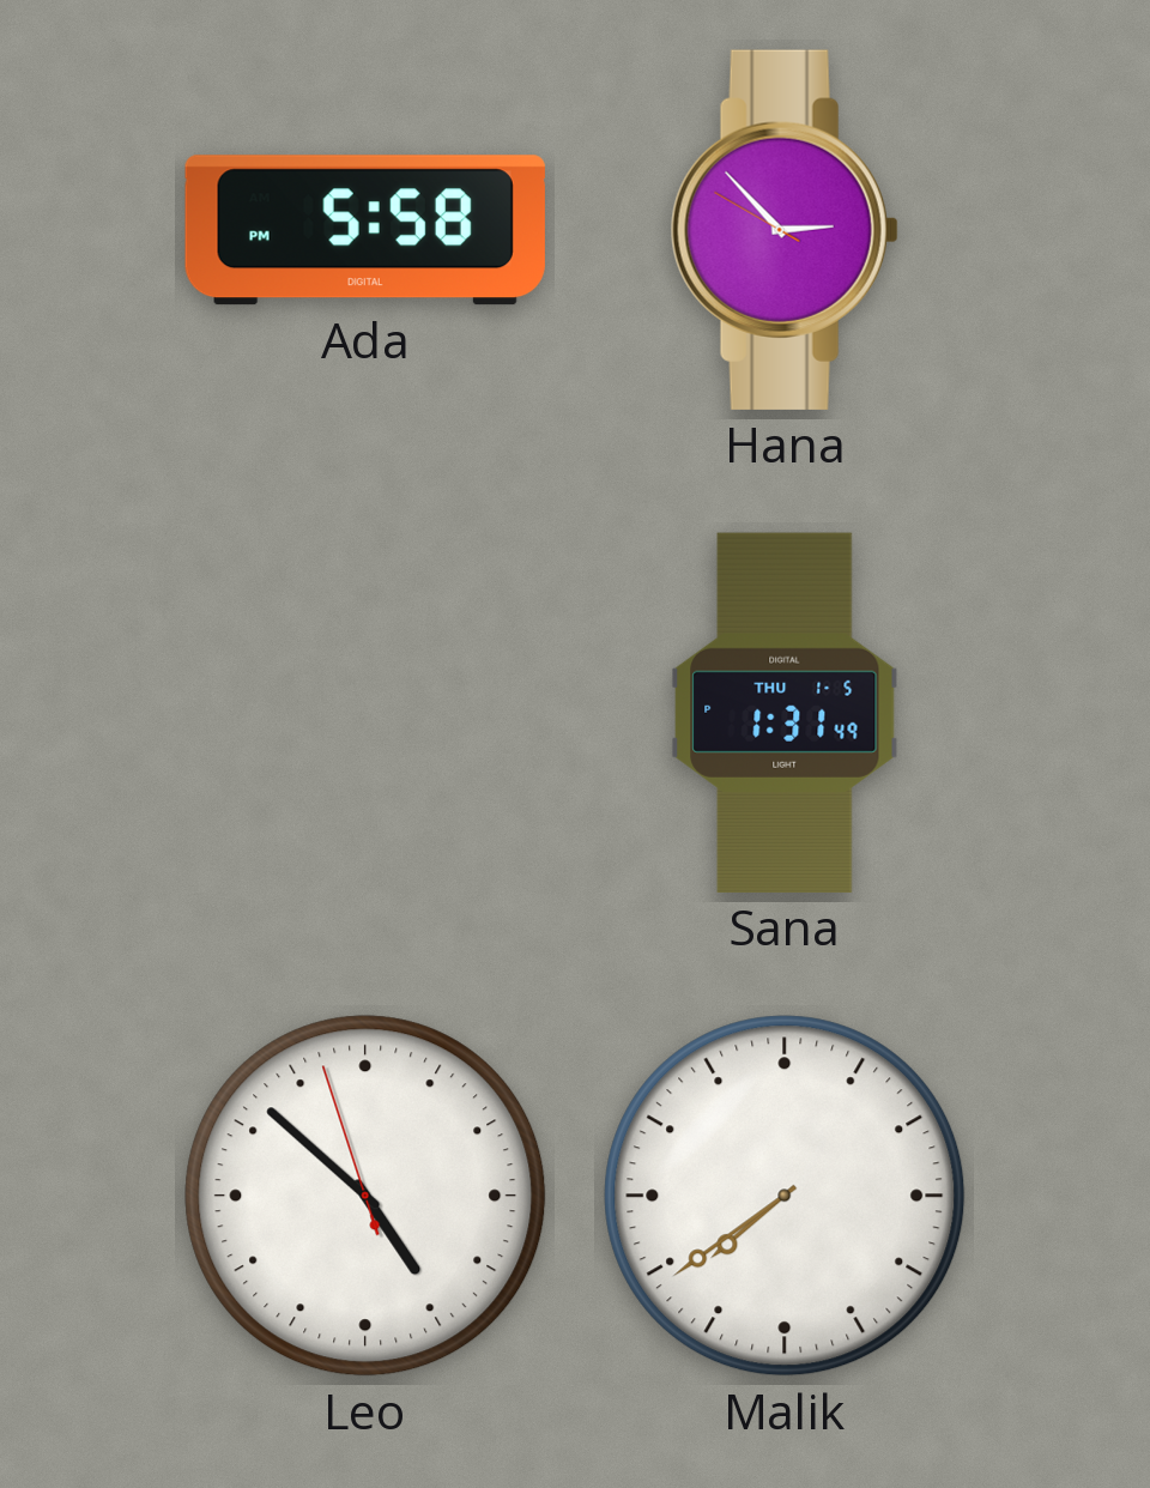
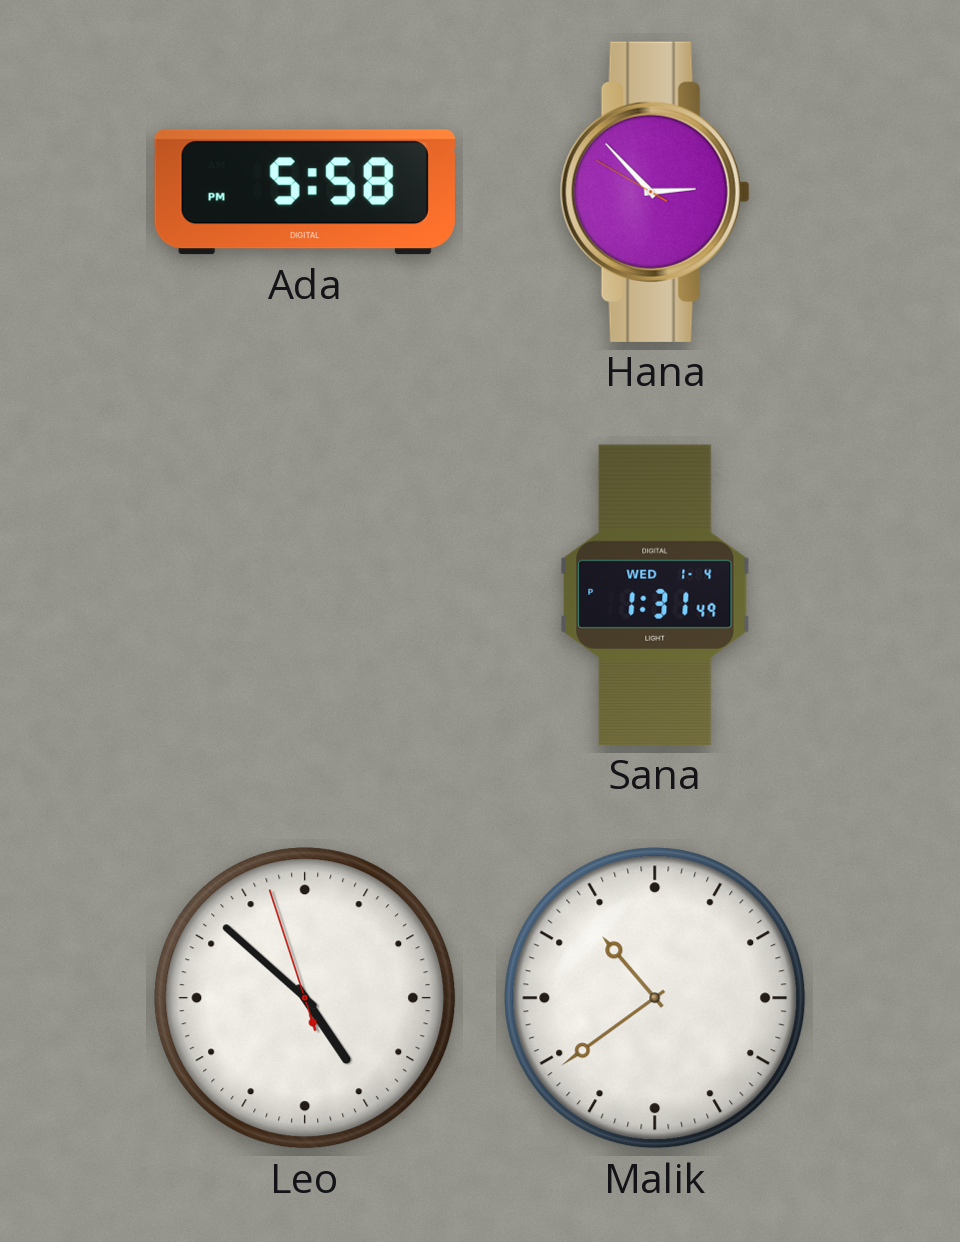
Sana date: THU 1-5 -> WED 1-4
Malik: 7:39 -> 10:39
